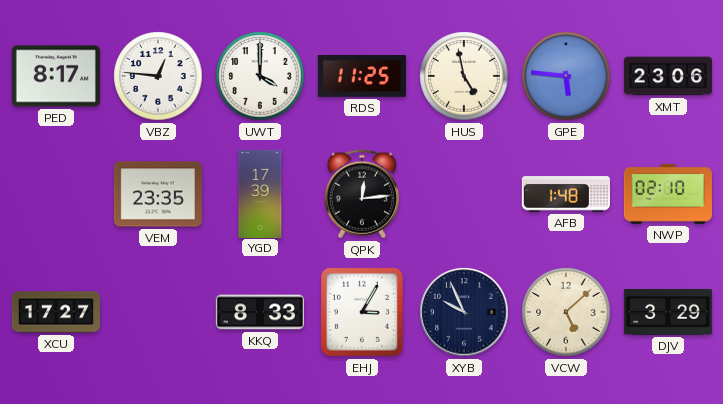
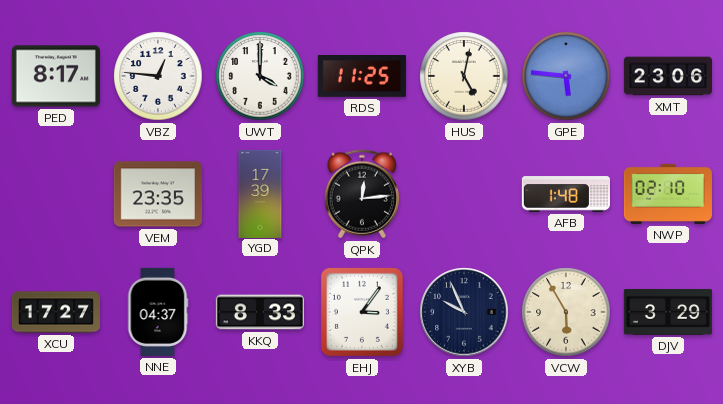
HUS: 4:58 -> 5:02
NNE: none -> 04:37
EHJ: 3:05 -> 3:06
VCW: 5:08 -> 5:55
